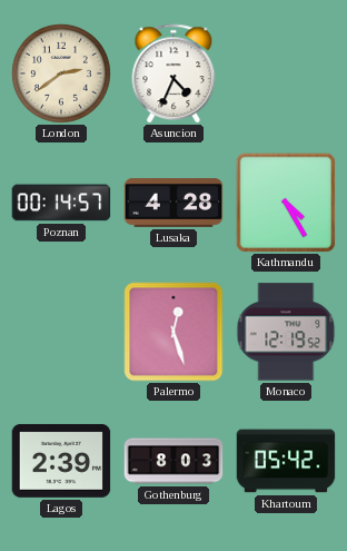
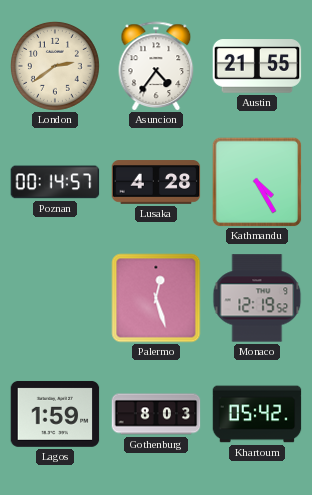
Asuncion: 4:34 -> 4:36
Austin: none -> 21:55
Lagos: 2:39 -> 1:59
